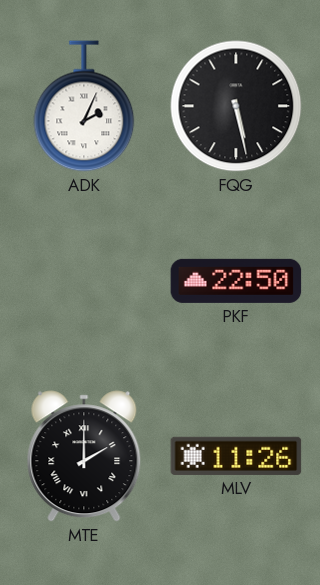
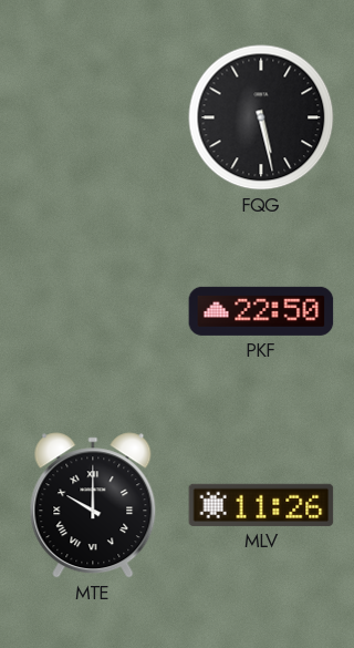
ADK: 2:04 -> none
MTE: 2:00 -> 10:00
